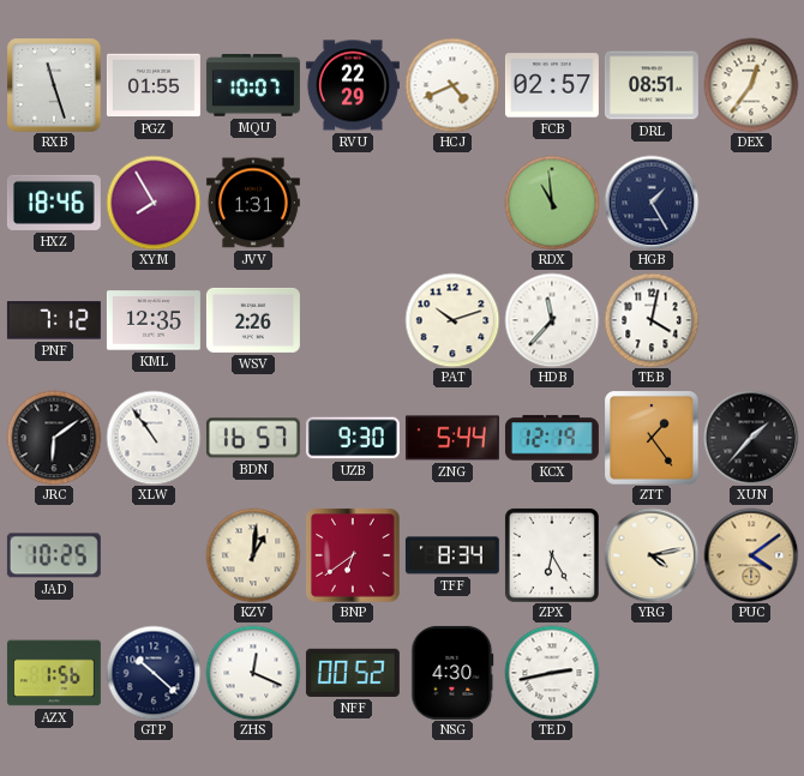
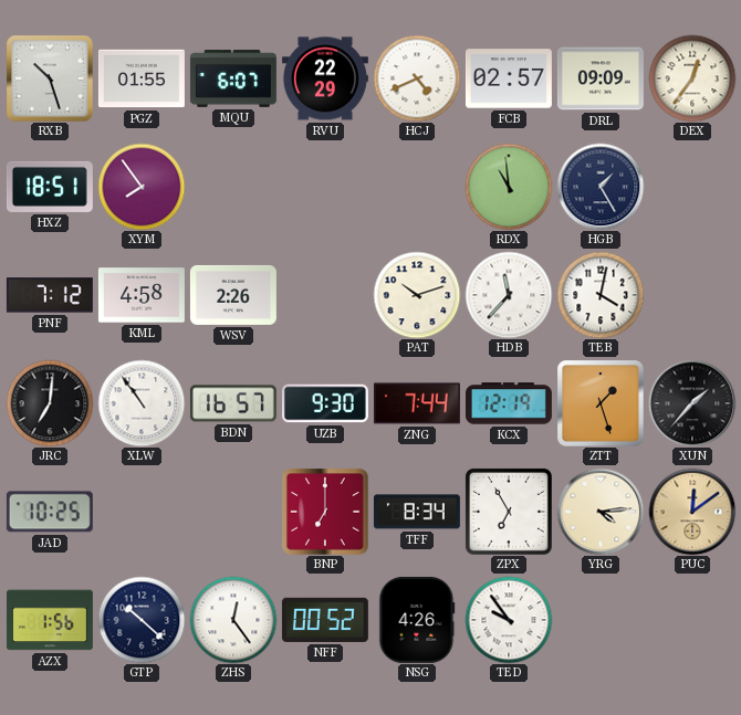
RXB: 11:27 -> 10:27
MQU: 10:07 -> 6:07
DRL: 08:51 -> 09:09
HXZ: 18:46 -> 18:51
XYM: 7:55 -> 7:54
JVV: 1:31 -> none
KML: 12:35 -> 4:58
JRC: 6:09 -> 7:01
ZNG: 5:44 -> 7:44
ZTT: 1:24 -> 1:27
KZV: 1:01 -> none
BNP: 6:39 -> 7:00
ZPX: 6:25 -> 6:55
YRG: 4:13 -> 4:14
PUC: 4:09 -> 12:09
ZHS: 12:19 -> 12:24
NSG: 4:30 -> 4:26
TED: 2:43 -> 9:54
